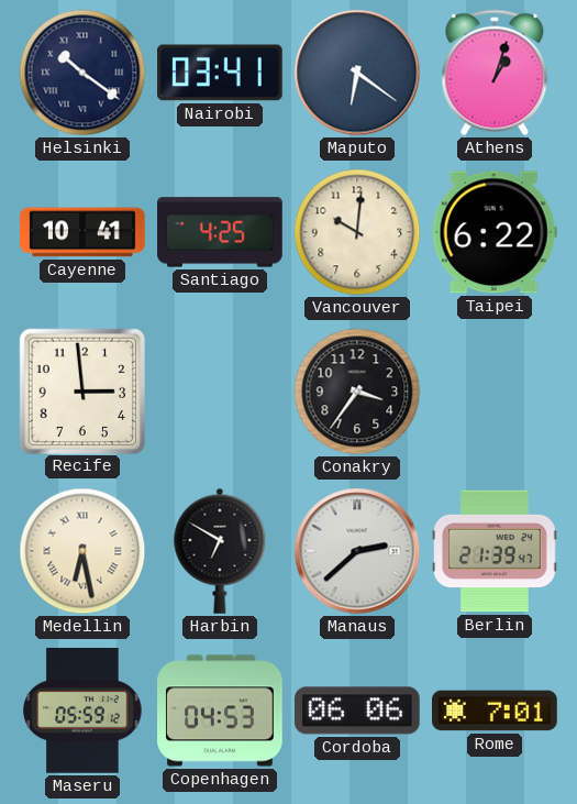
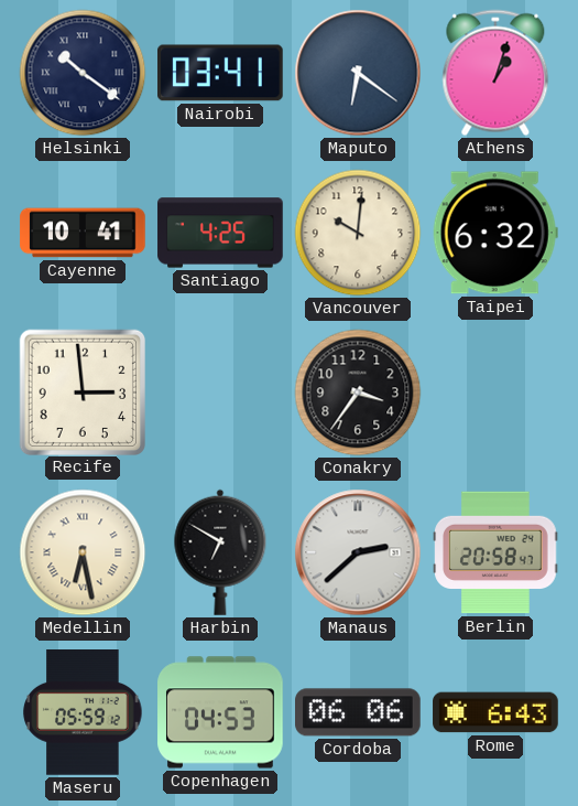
Taipei: 6:22 -> 6:32
Berlin: 21:39 -> 20:58
Rome: 7:01 -> 6:43
